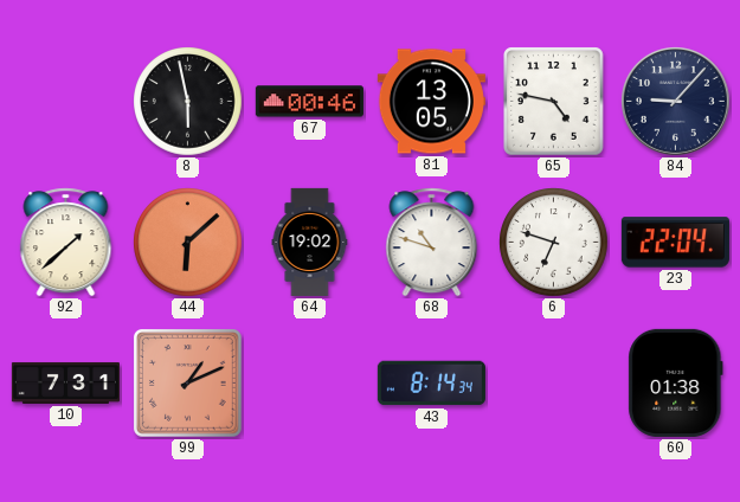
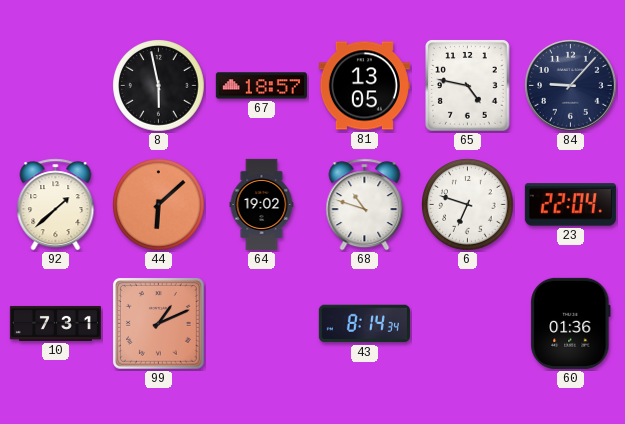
67: 00:46 -> 18:57
60: 01:38 -> 01:36
